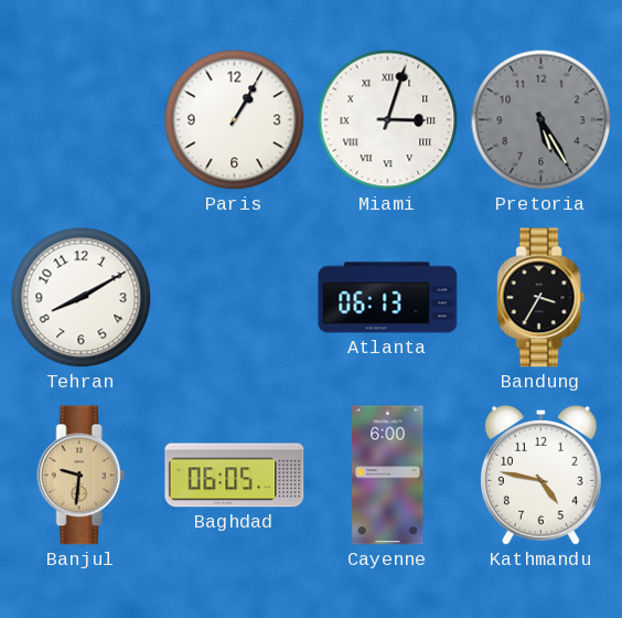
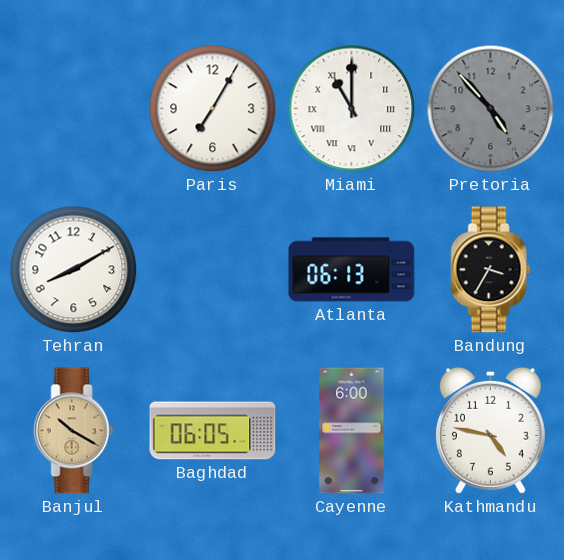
Paris: 1:05 -> 7:05
Miami: 3:03 -> 11:00
Pretoria: 5:25 -> 4:53
Banjul: 9:31 -> 10:20
